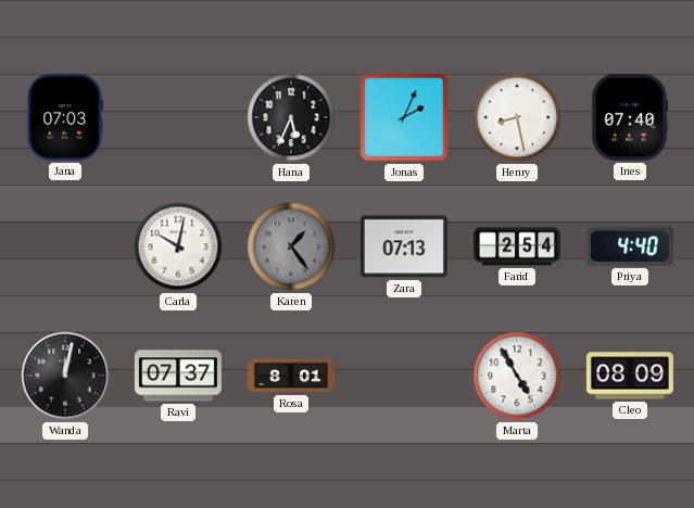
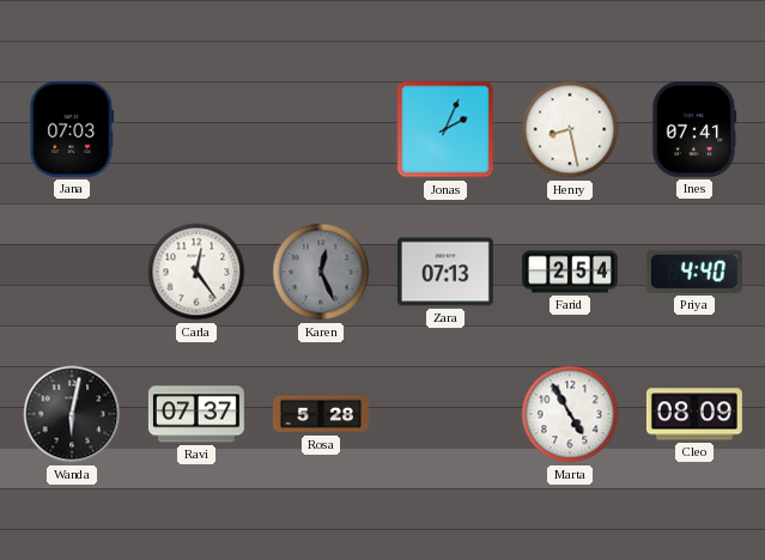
Hana: 5:34 -> none
Ines: 07:40 -> 07:41
Carla: 10:02 -> 12:24
Karen: 1:24 -> 12:26
Wanda: 12:02 -> 6:02
Rosa: 8:01 -> 5:28
